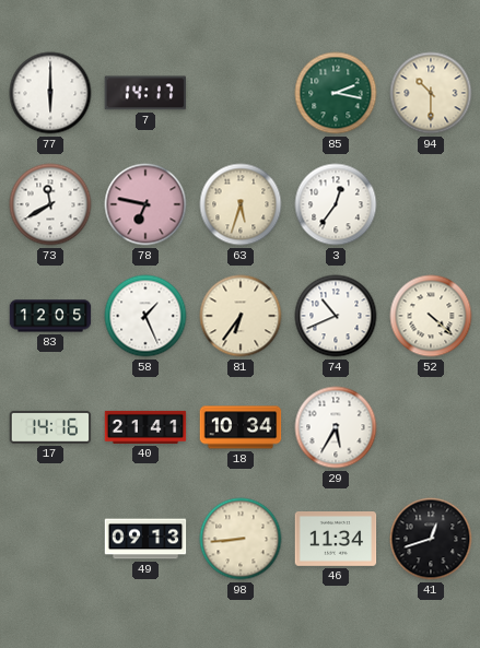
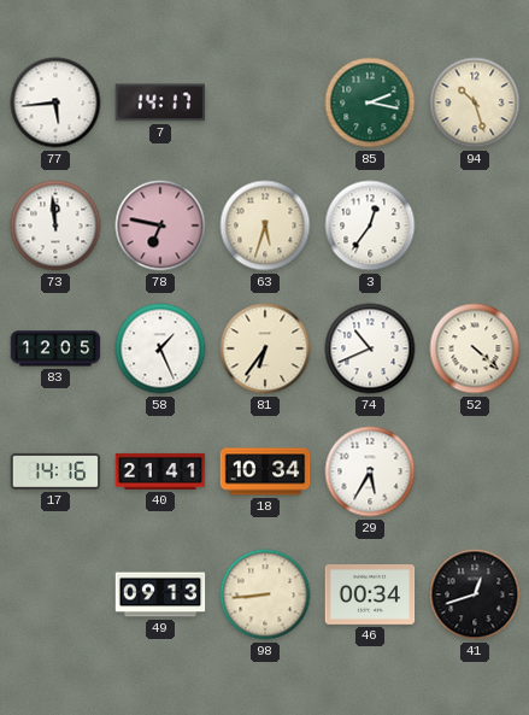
77: 6:00 -> 5:44
94: 10:30 -> 10:27
73: 11:40 -> 11:59
46: 11:34 -> 00:34
